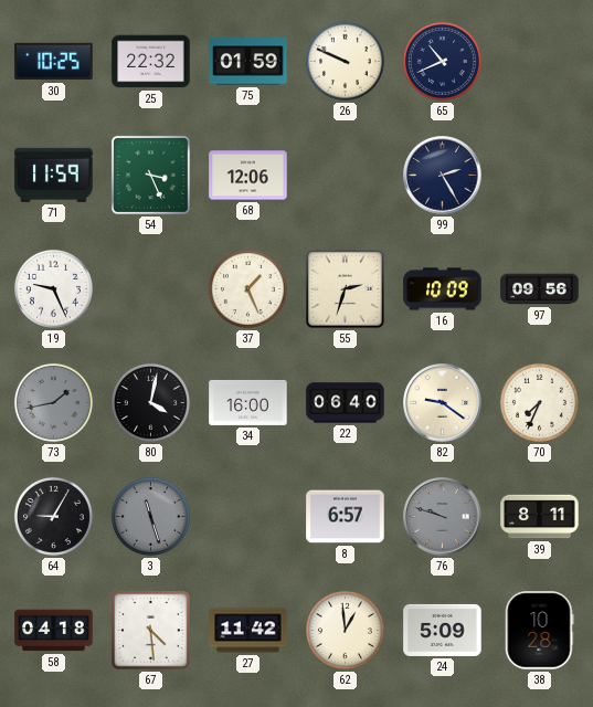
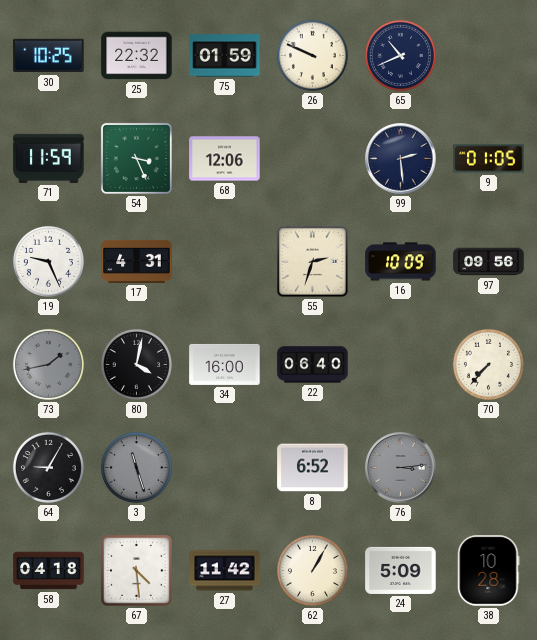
99: 2:25 -> 2:29
9: none -> 01:05
17: none -> 4:31
37: 1:26 -> none
82: 9:21 -> none
70: 7:34 -> 7:37
8: 6:57 -> 6:52
76: 9:48 -> 3:14
39: 8:11 -> none
62: 12:59 -> 1:05
